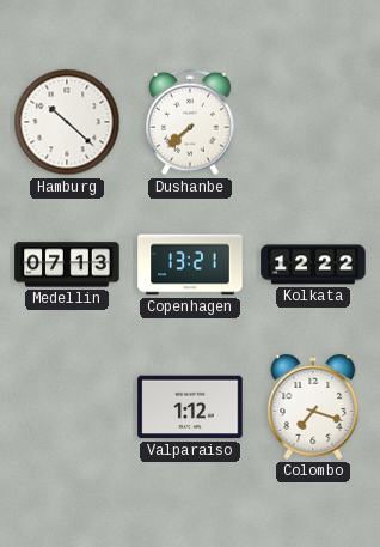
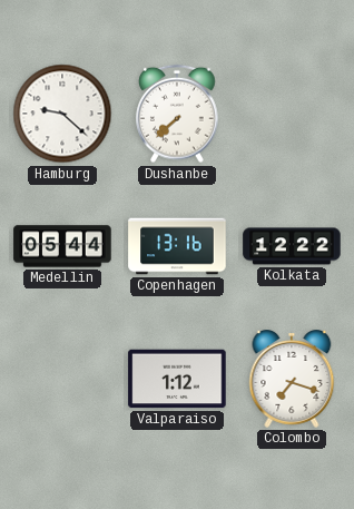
Hamburg: 10:22 -> 9:22
Medellin: 07:13 -> 05:44
Copenhagen: 13:21 -> 13:16
